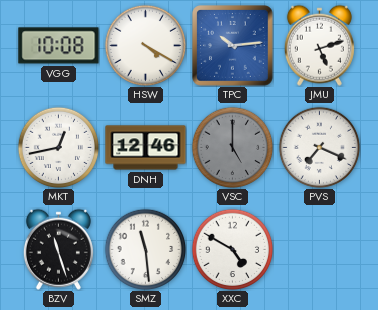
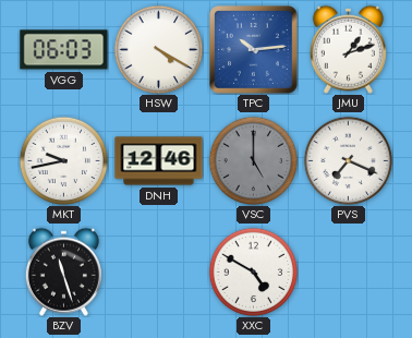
VGG: 10:08 -> 06:03
JMU: 5:12 -> 1:12
MKT: 12:43 -> 9:43
SMZ: 11:29 -> none
